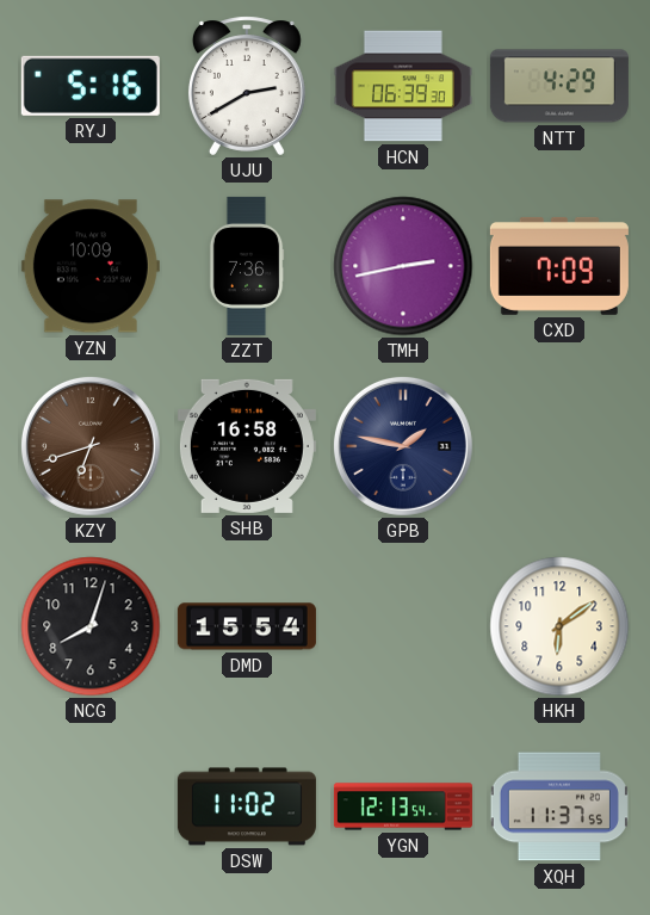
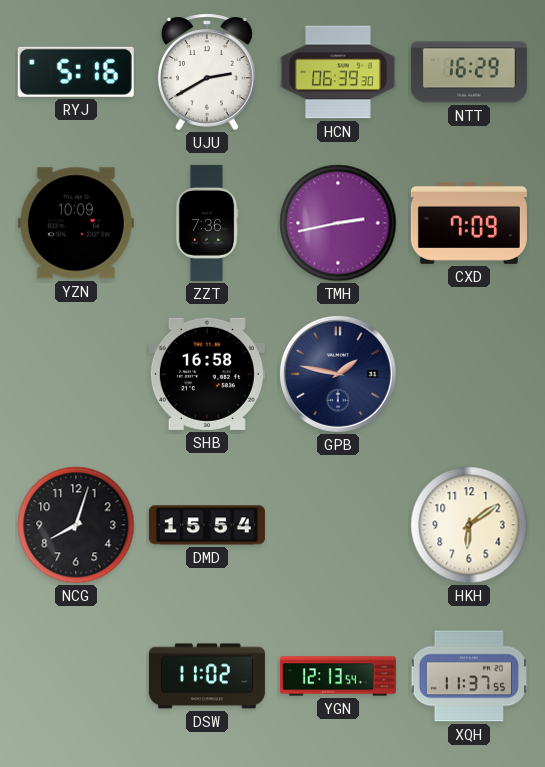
NTT: 4:29 -> 16:29
KZY: 6:42 -> none
